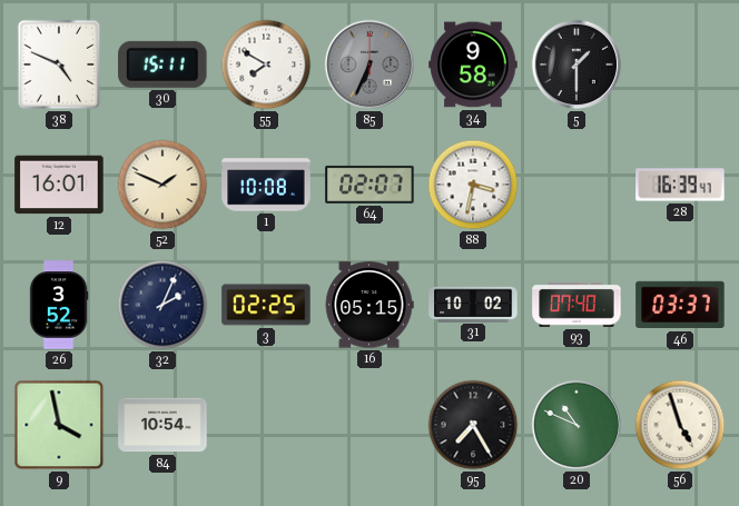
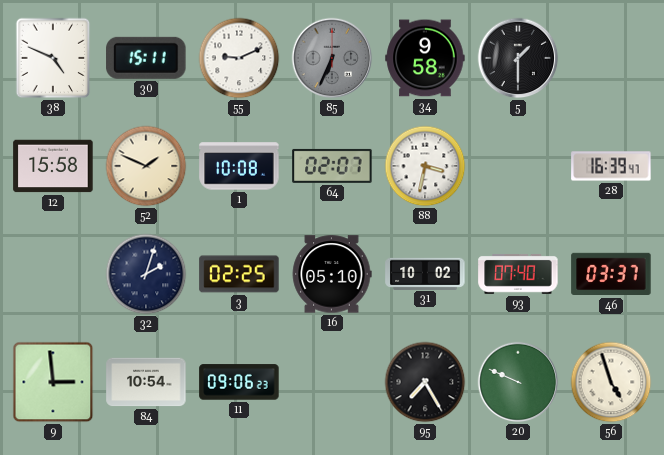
55: 7:50 -> 9:11
12: 16:01 -> 15:58
26: 3:52 -> none
32: 2:04 -> 2:03
16: 05:15 -> 05:10
9: 3:58 -> 2:59
11: none -> 09:06
20: 10:49 -> 9:49
